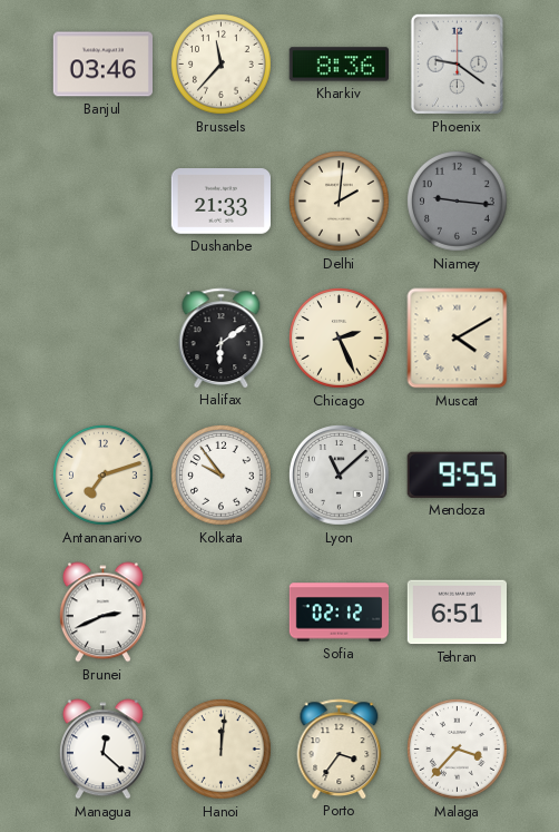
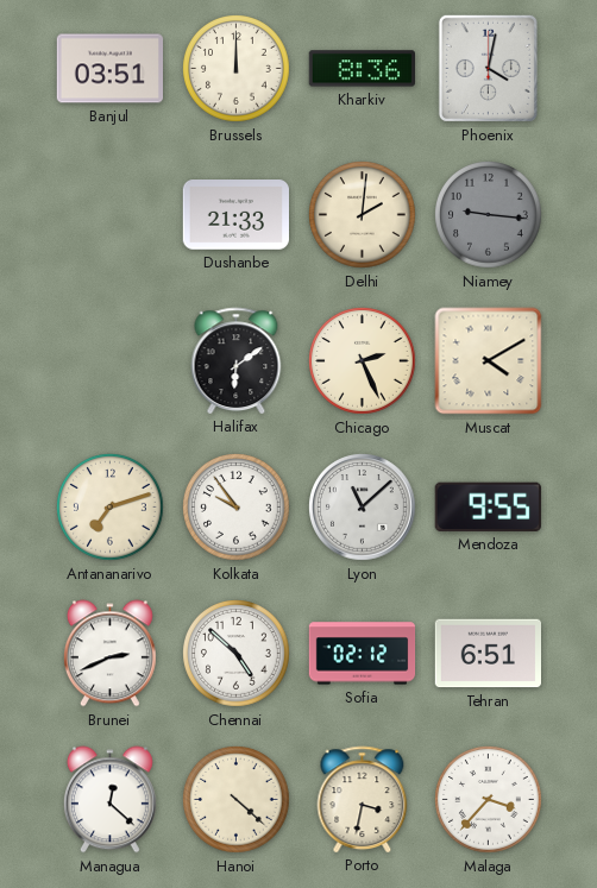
Banjul: 03:46 -> 03:51
Brussels: 11:37 -> 12:00
Phoenix: 9:21 -> 4:02
Chennai: none -> 4:52
Hanoi: 12:01 -> 4:22
Porto: 3:36 -> 3:32
